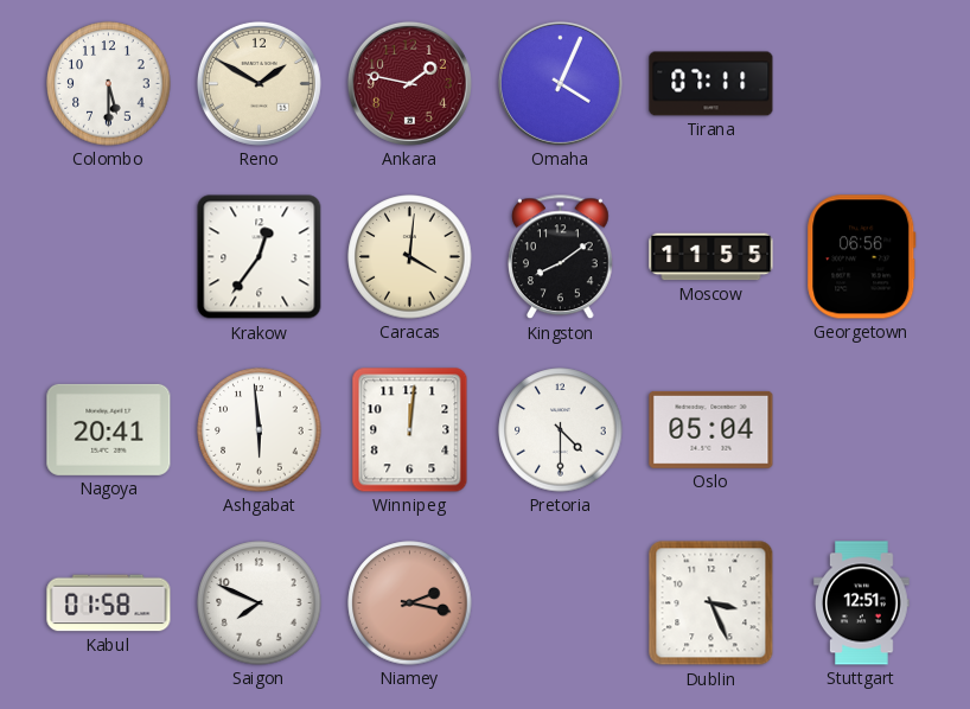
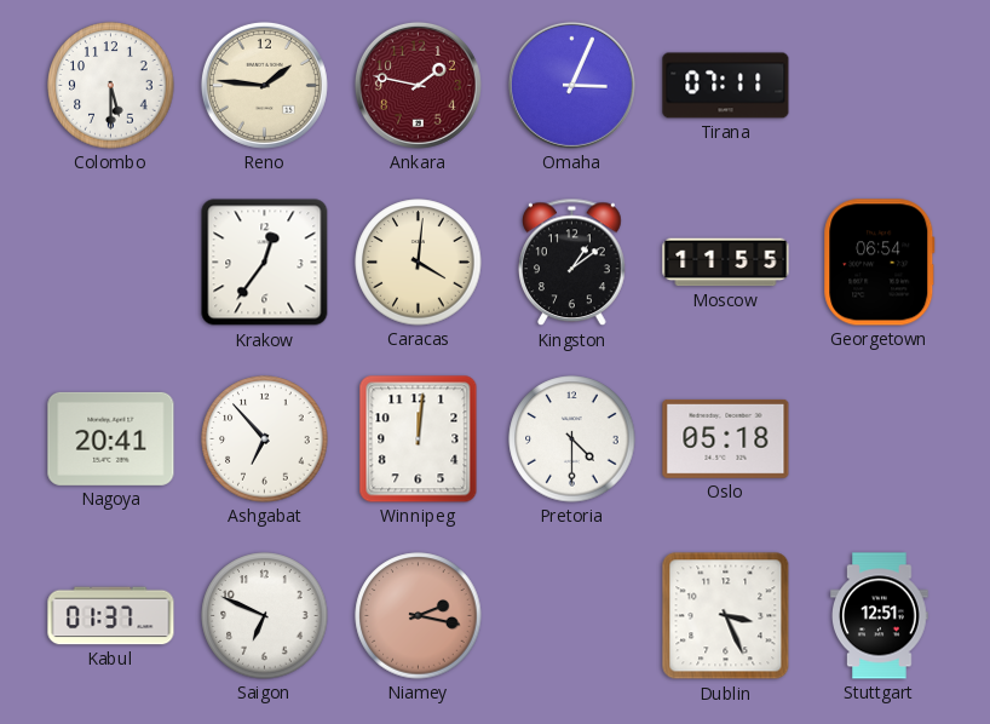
Reno: 1:50 -> 1:46
Omaha: 4:04 -> 3:04
Kingston: 8:09 -> 1:09
Georgetown: 06:56 -> 06:54
Ashgabat: 5:59 -> 6:53
Oslo: 05:04 -> 05:18
Kabul: 01:58 -> 01:37
Saigon: 7:49 -> 6:49
